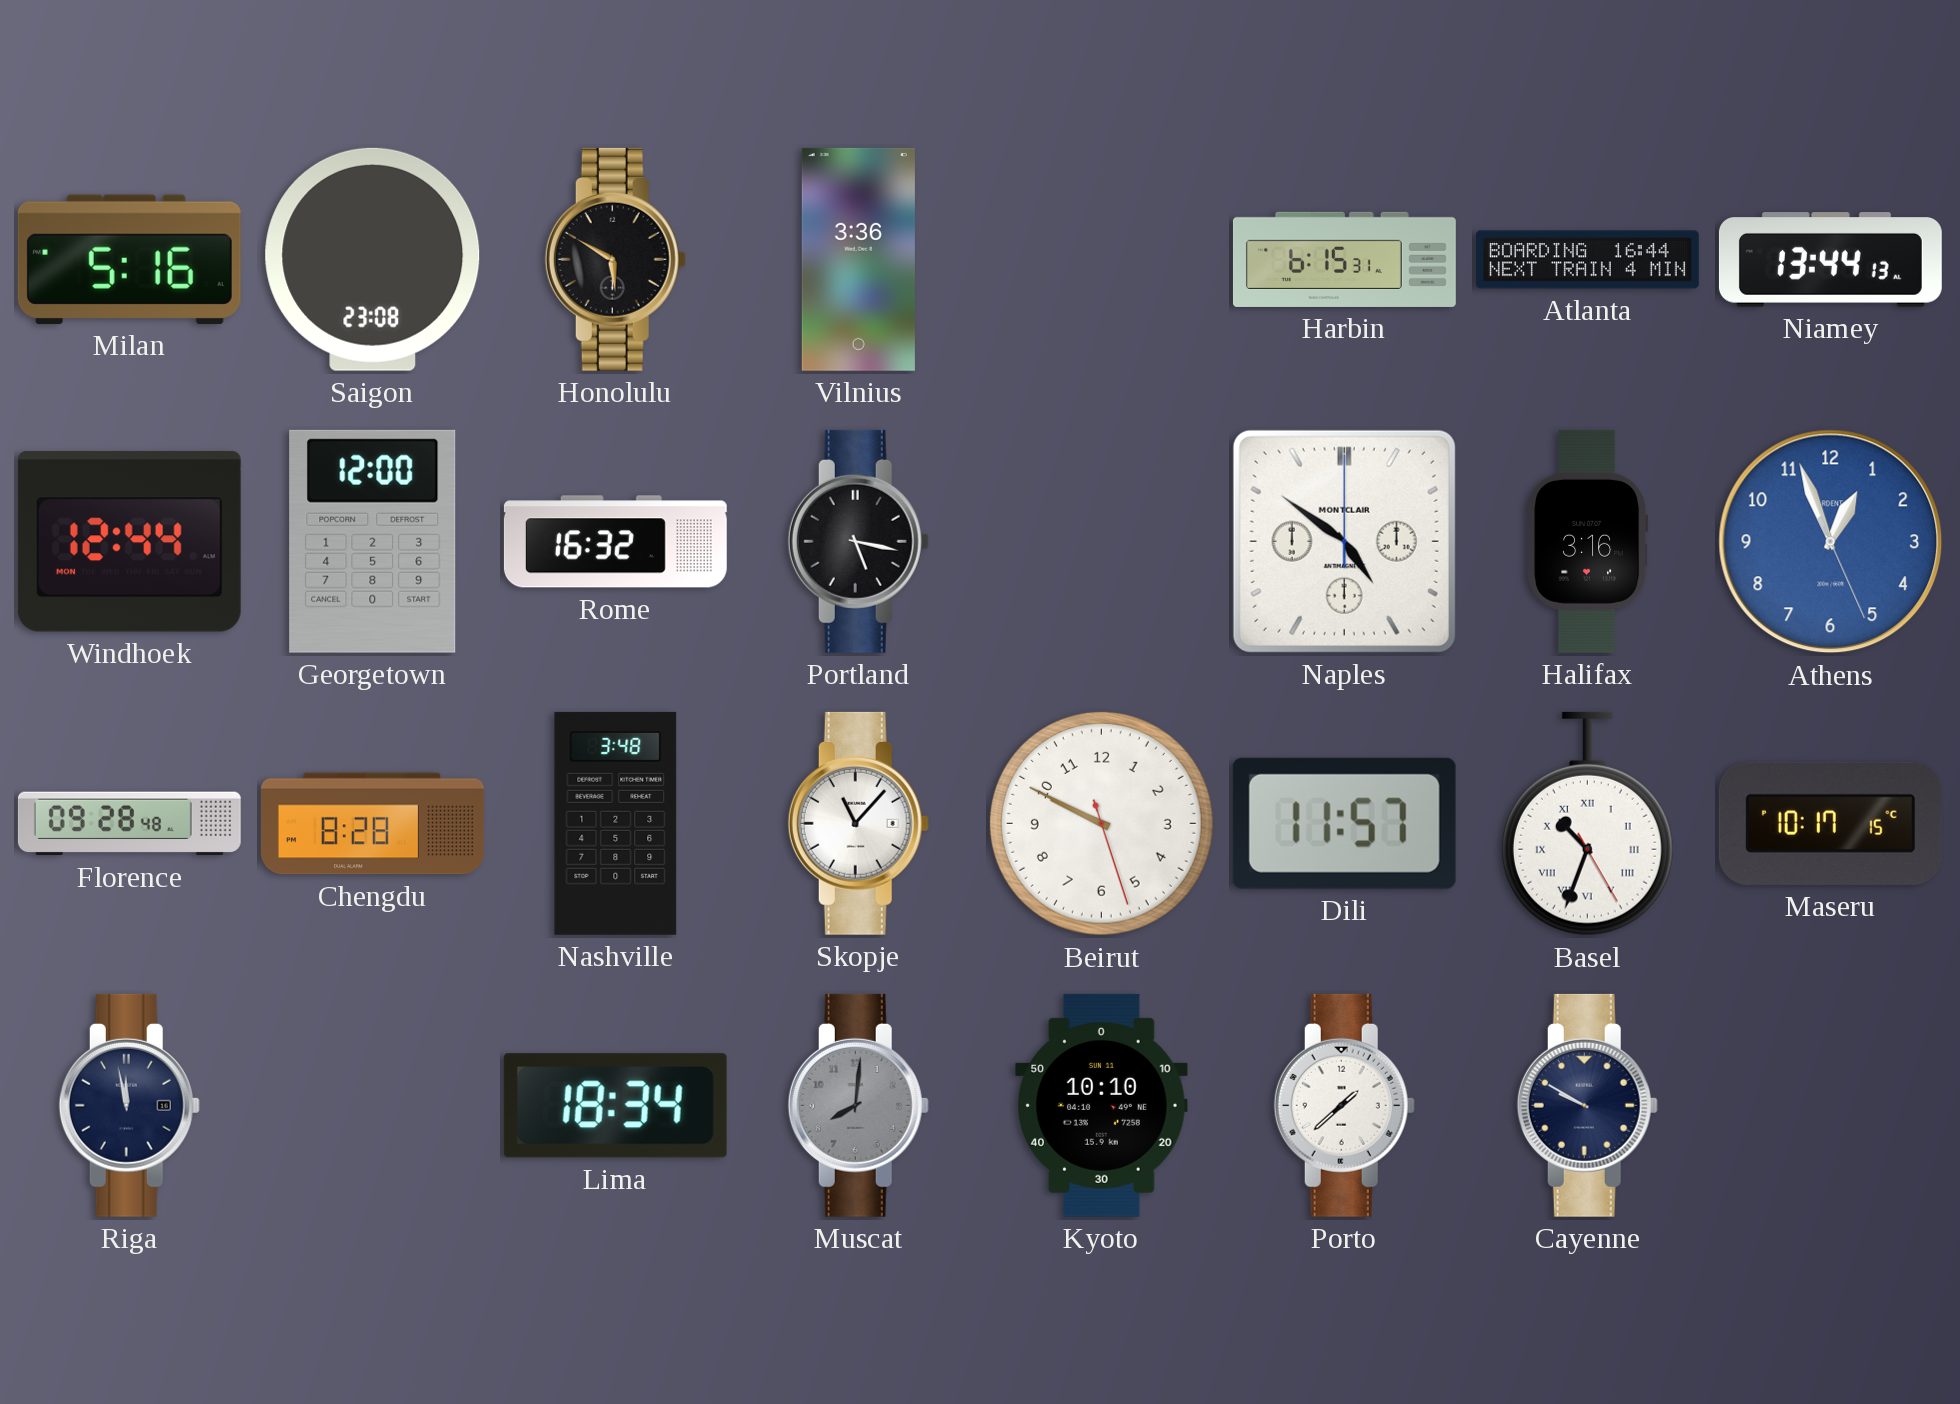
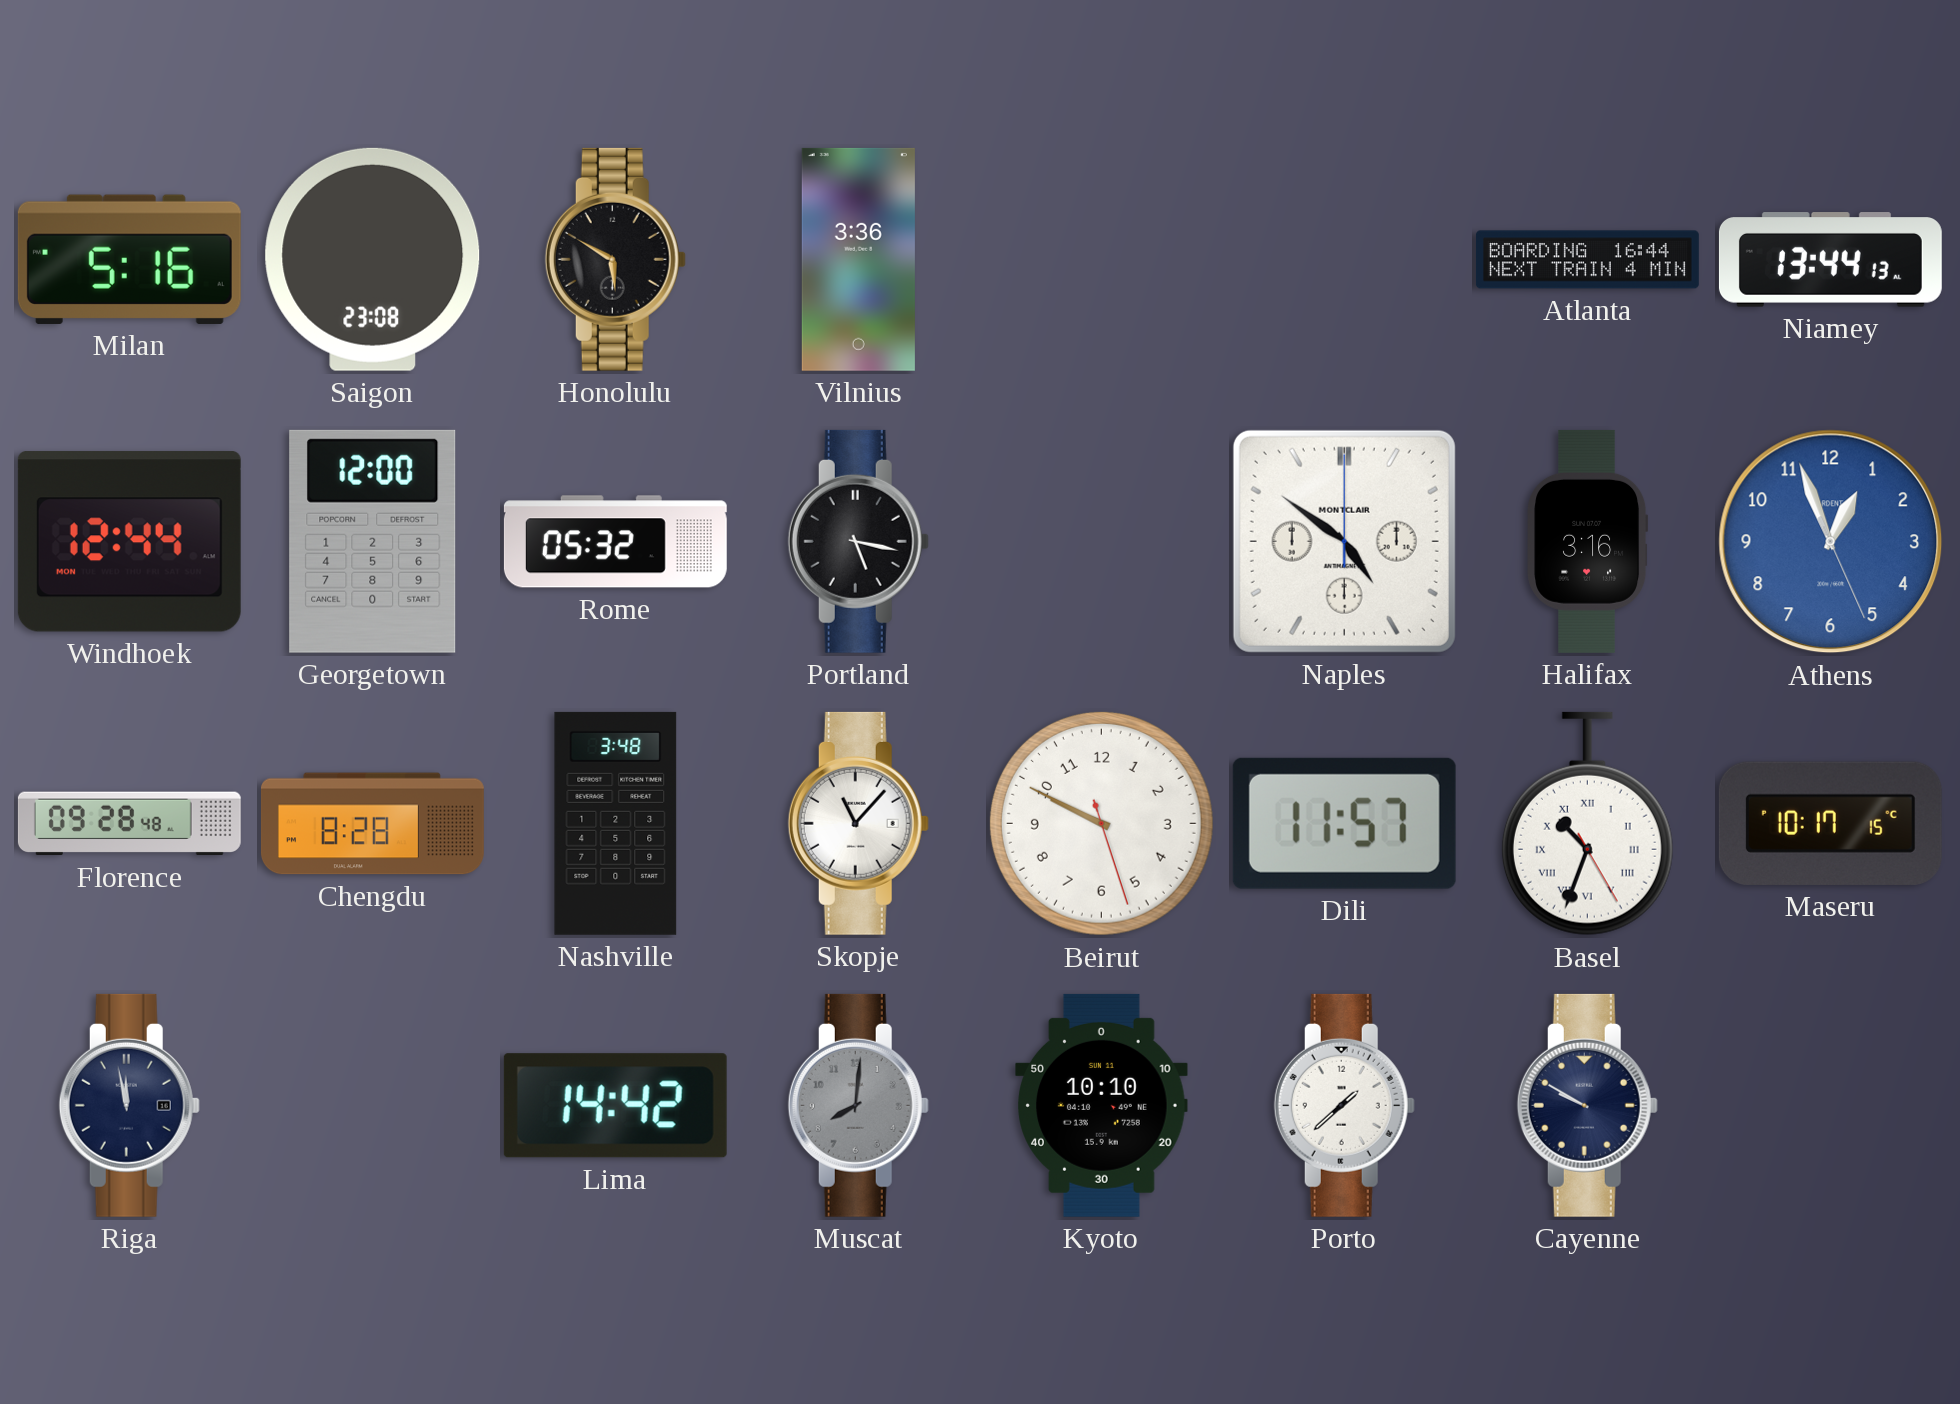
Harbin: 6:15 -> none
Rome: 16:32 -> 05:32
Lima: 18:34 -> 14:42
